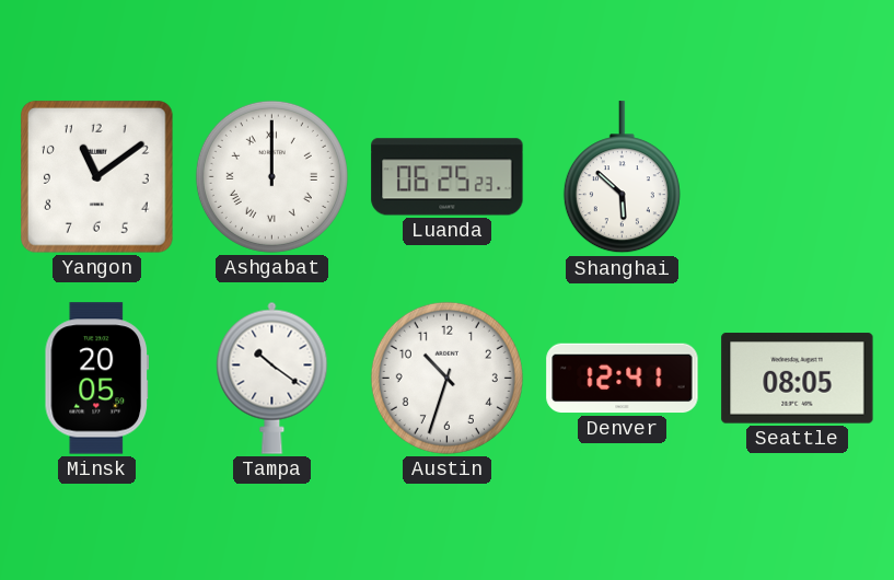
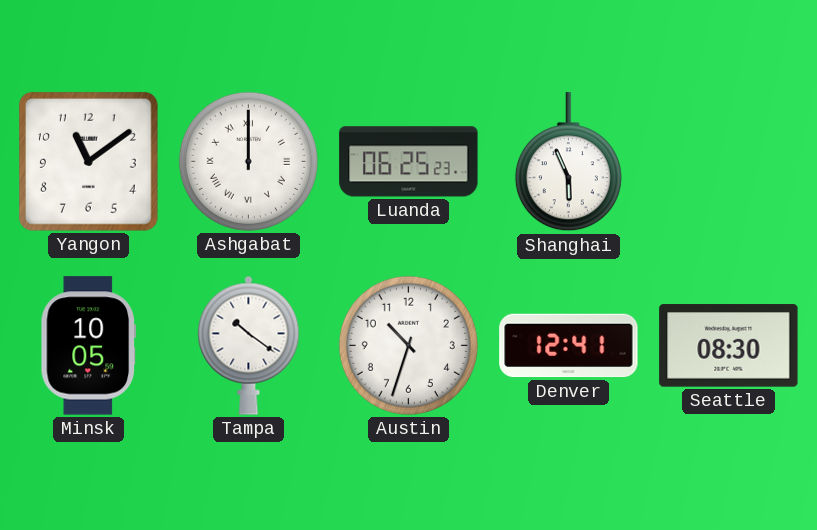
Shanghai: 5:52 -> 5:56
Minsk: 20:05 -> 10:05
Seattle: 08:05 -> 08:30
